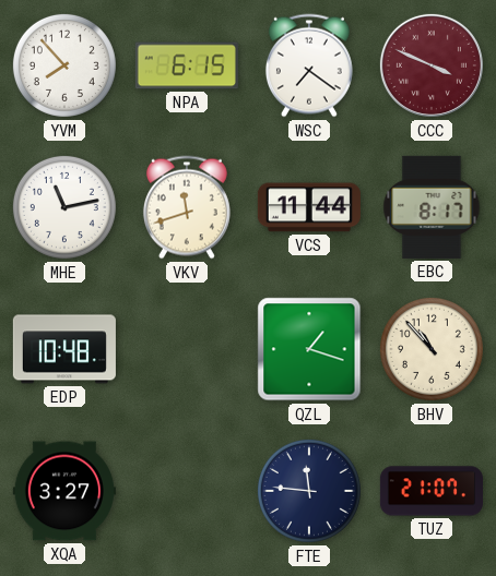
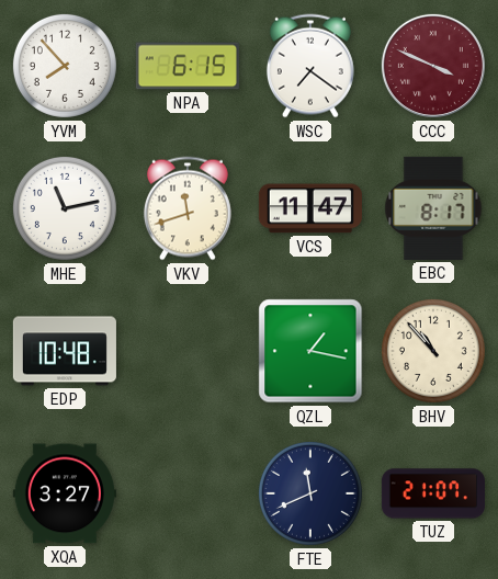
VCS: 11:44 -> 11:47
QZL: 1:18 -> 1:17
FTE: 11:46 -> 11:41
